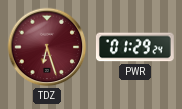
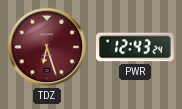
PWR: 01:29 -> 12:43
